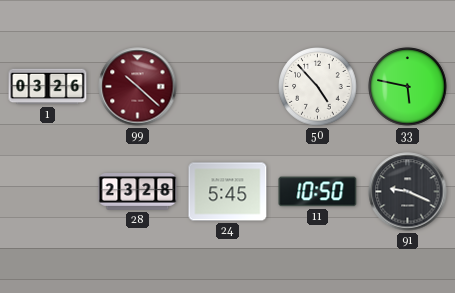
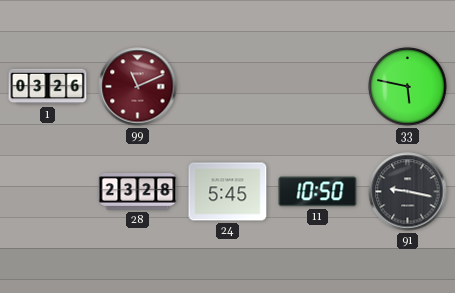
99: 10:22 -> 11:11
50: 4:53 -> none
91: 9:19 -> 9:17
